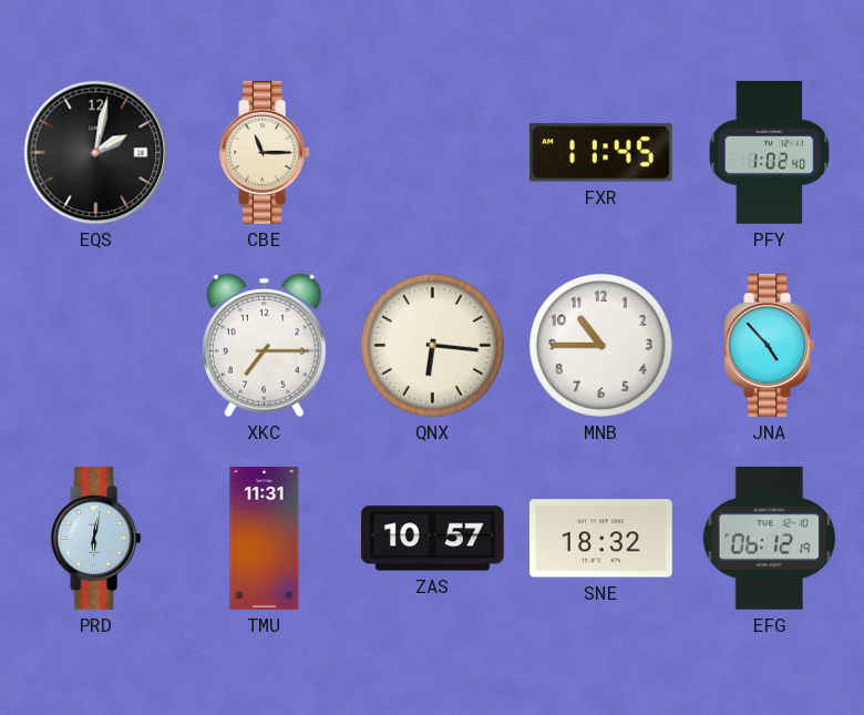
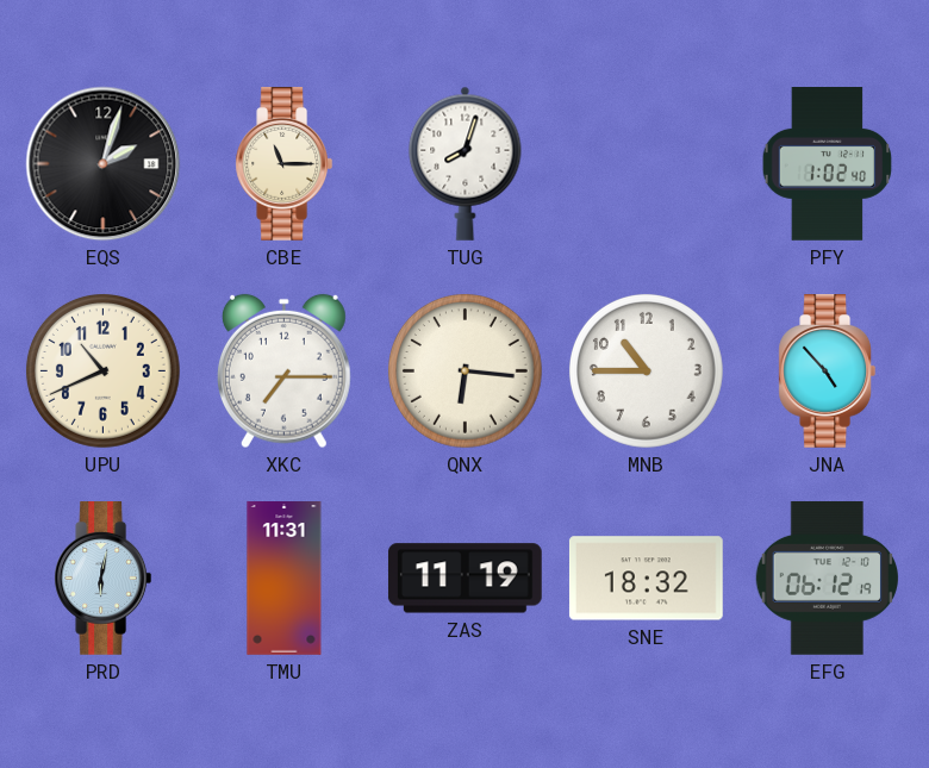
EQS: 2:02 -> 2:03
TUG: none -> 8:03
FXR: 11:45 -> none
UPU: none -> 10:41
ZAS: 10:57 -> 11:19
